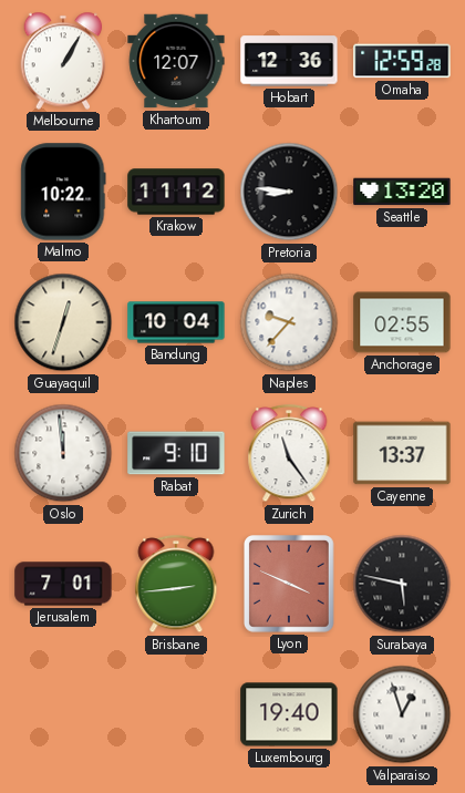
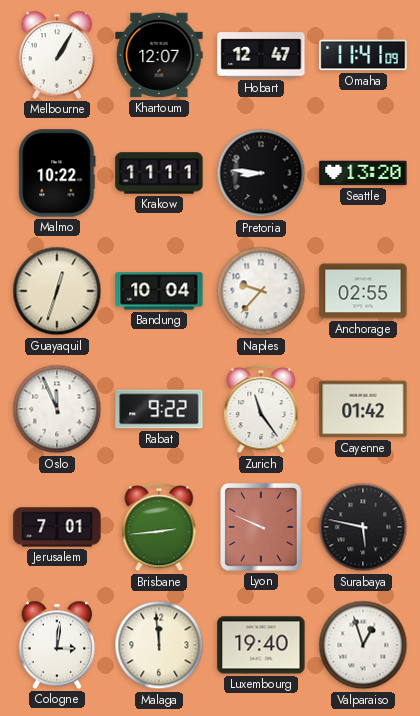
Hobart: 12:36 -> 12:47
Omaha: 12:59 -> 11:41
Krakow: 11:12 -> 11:11
Oslo: 11:59 -> 11:56
Rabat: 9:10 -> 9:22
Cayenne: 13:37 -> 01:42
Lyon: 3:49 -> 9:49
Cologne: none -> 3:01
Malaga: none -> 11:59
